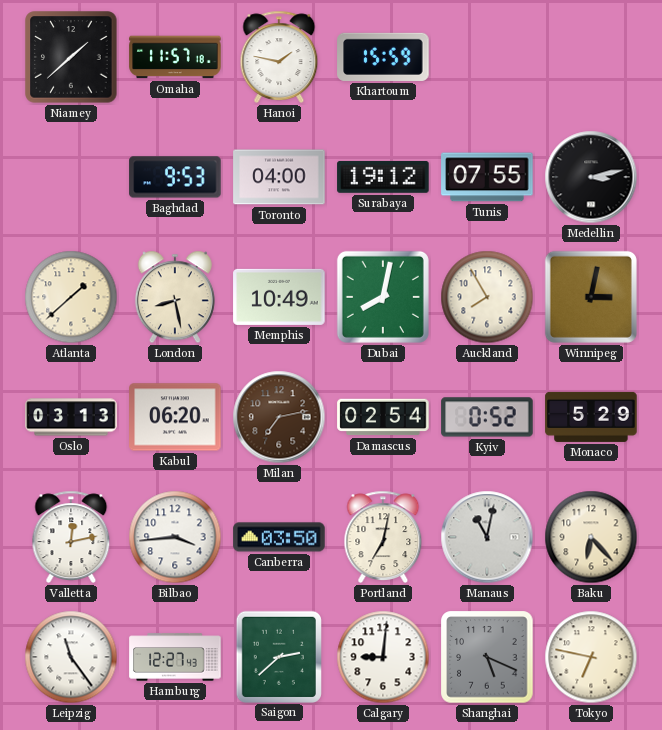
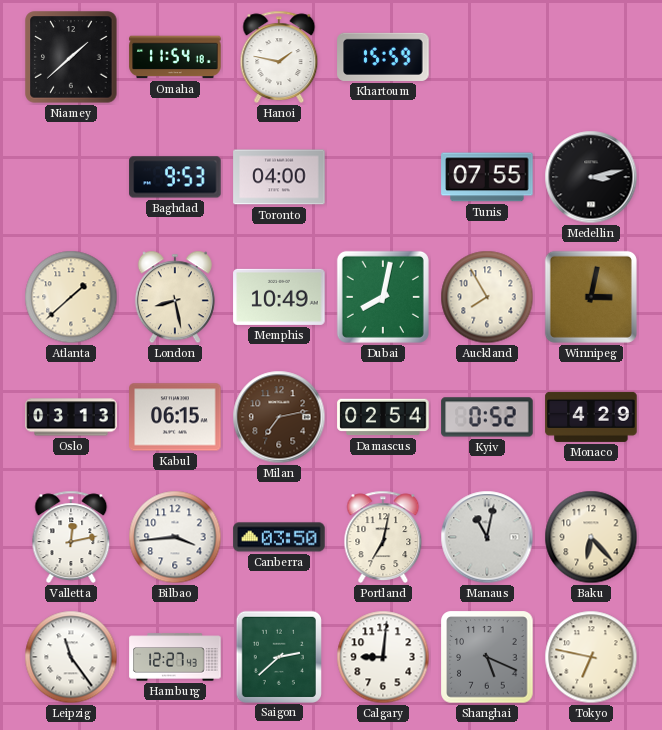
Omaha: 11:57 -> 11:54
Surabaya: 19:12 -> none
Kabul: 06:20 -> 06:15
Monaco: 5:29 -> 4:29
